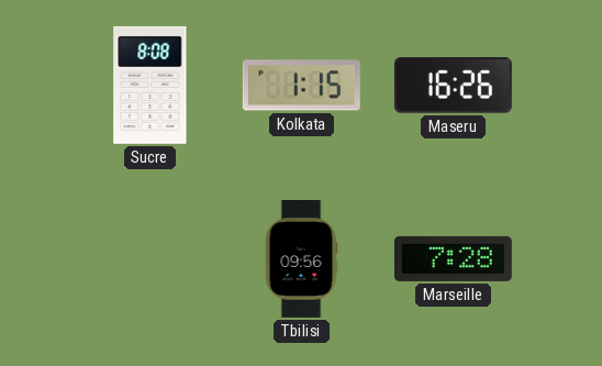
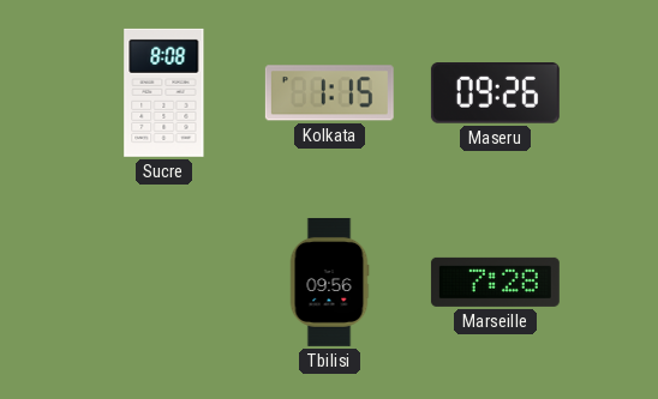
Maseru: 16:26 -> 09:26
